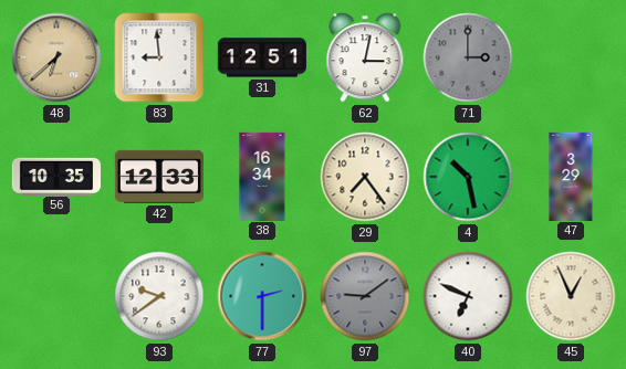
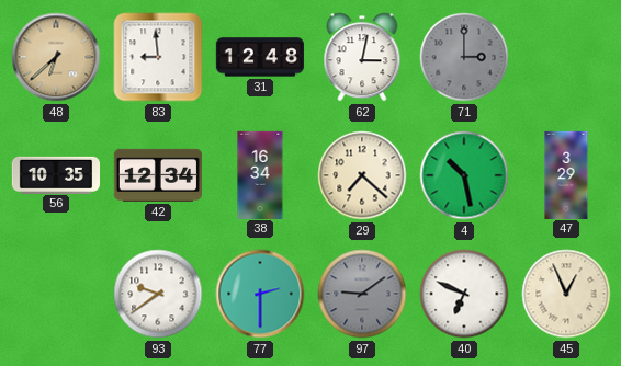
31: 12:51 -> 12:48
42: 12:33 -> 12:34
29: 7:24 -> 7:22
